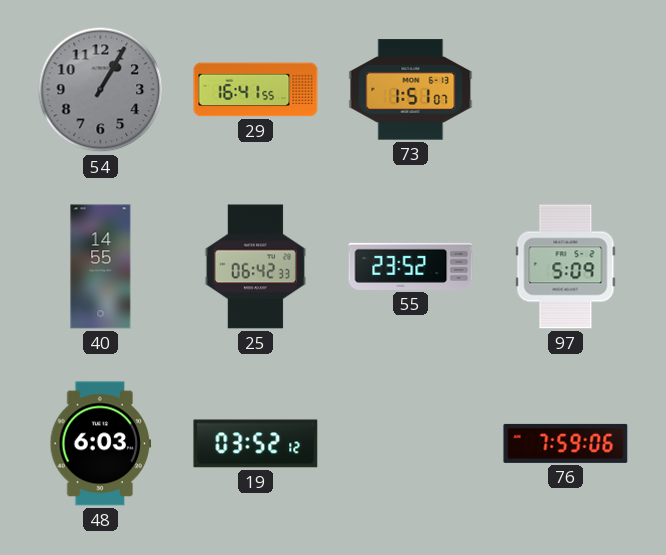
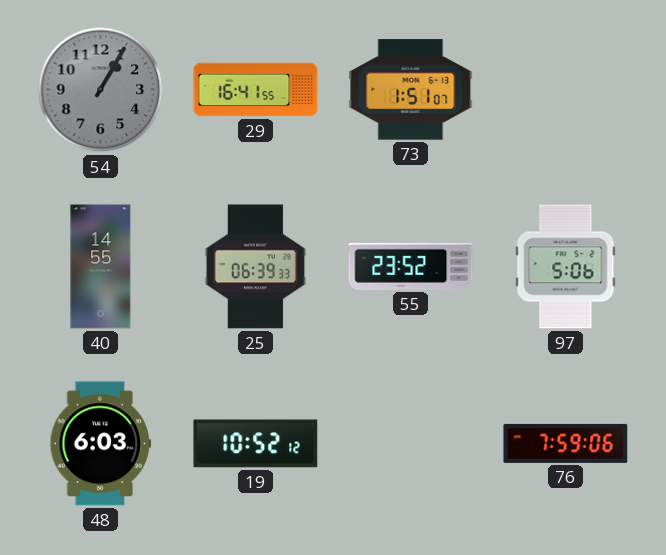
25: 06:42 -> 06:39
97: 5:09 -> 5:06
19: 03:52 -> 10:52
